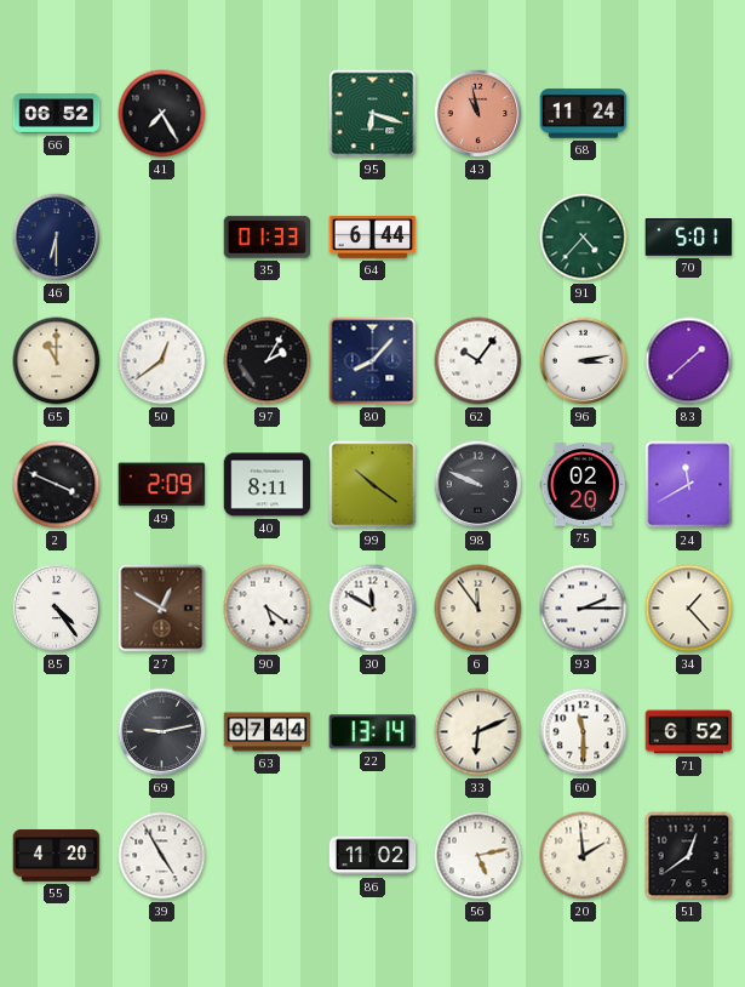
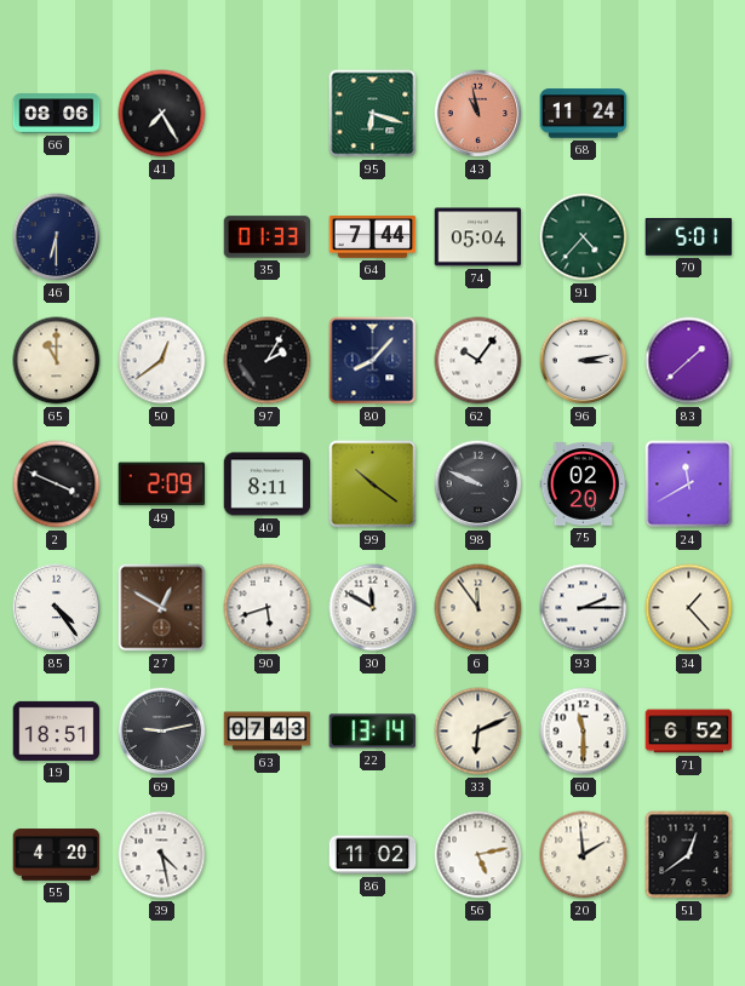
66: 06:52 -> 08:06
64: 6:44 -> 7:44
74: none -> 05:04
90: 5:21 -> 5:42
19: none -> 18:51
63: 07:44 -> 07:43
39: 4:55 -> 4:28
